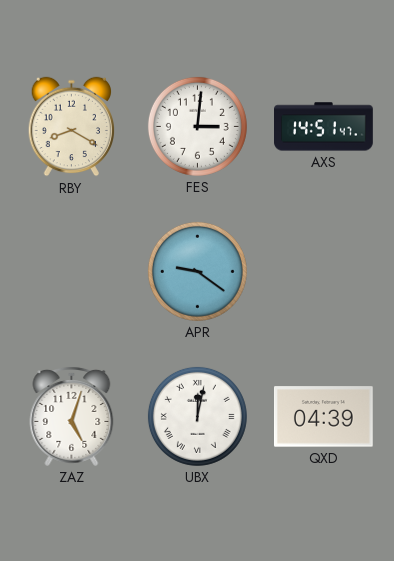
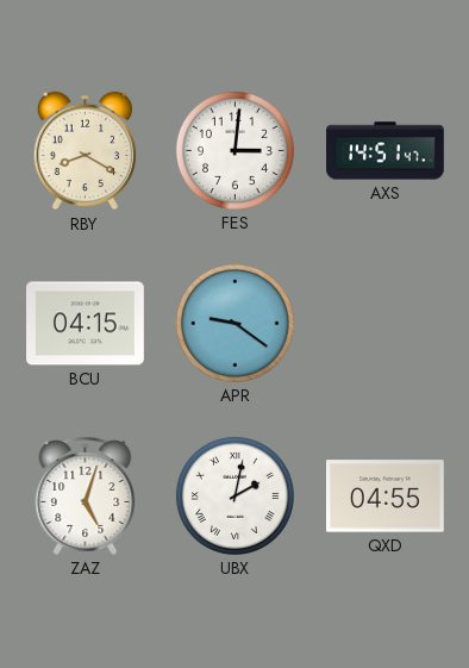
BCU: none -> 04:15
UBX: 12:02 -> 2:02
QXD: 04:39 -> 04:55
